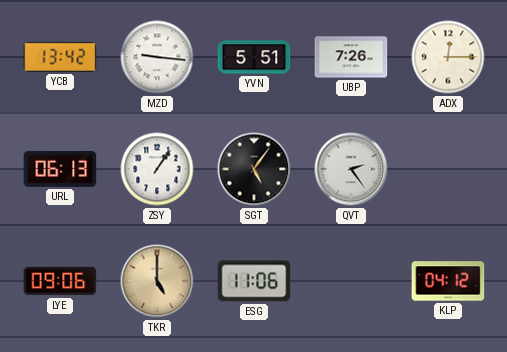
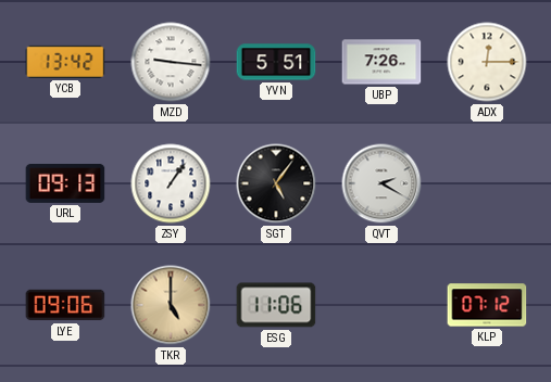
URL: 06:13 -> 09:13
QVT: 2:24 -> 2:20
KLP: 04:12 -> 07:12
